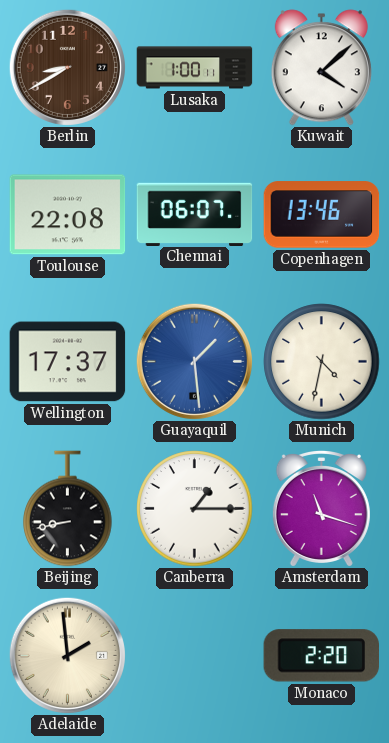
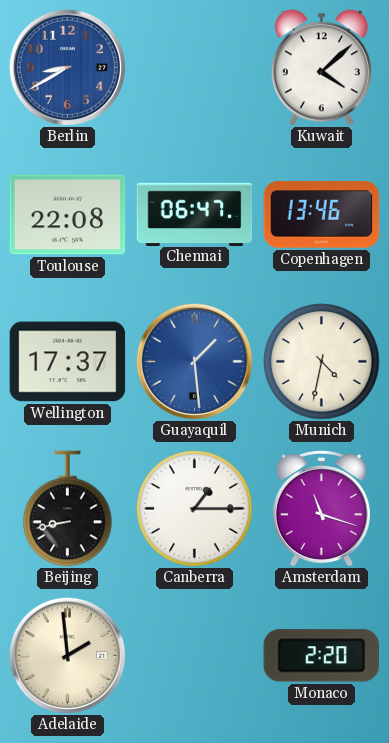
Berlin dial: brown -> blue
Lusaka: 1:00 -> none
Chennai: 06:07 -> 06:47
